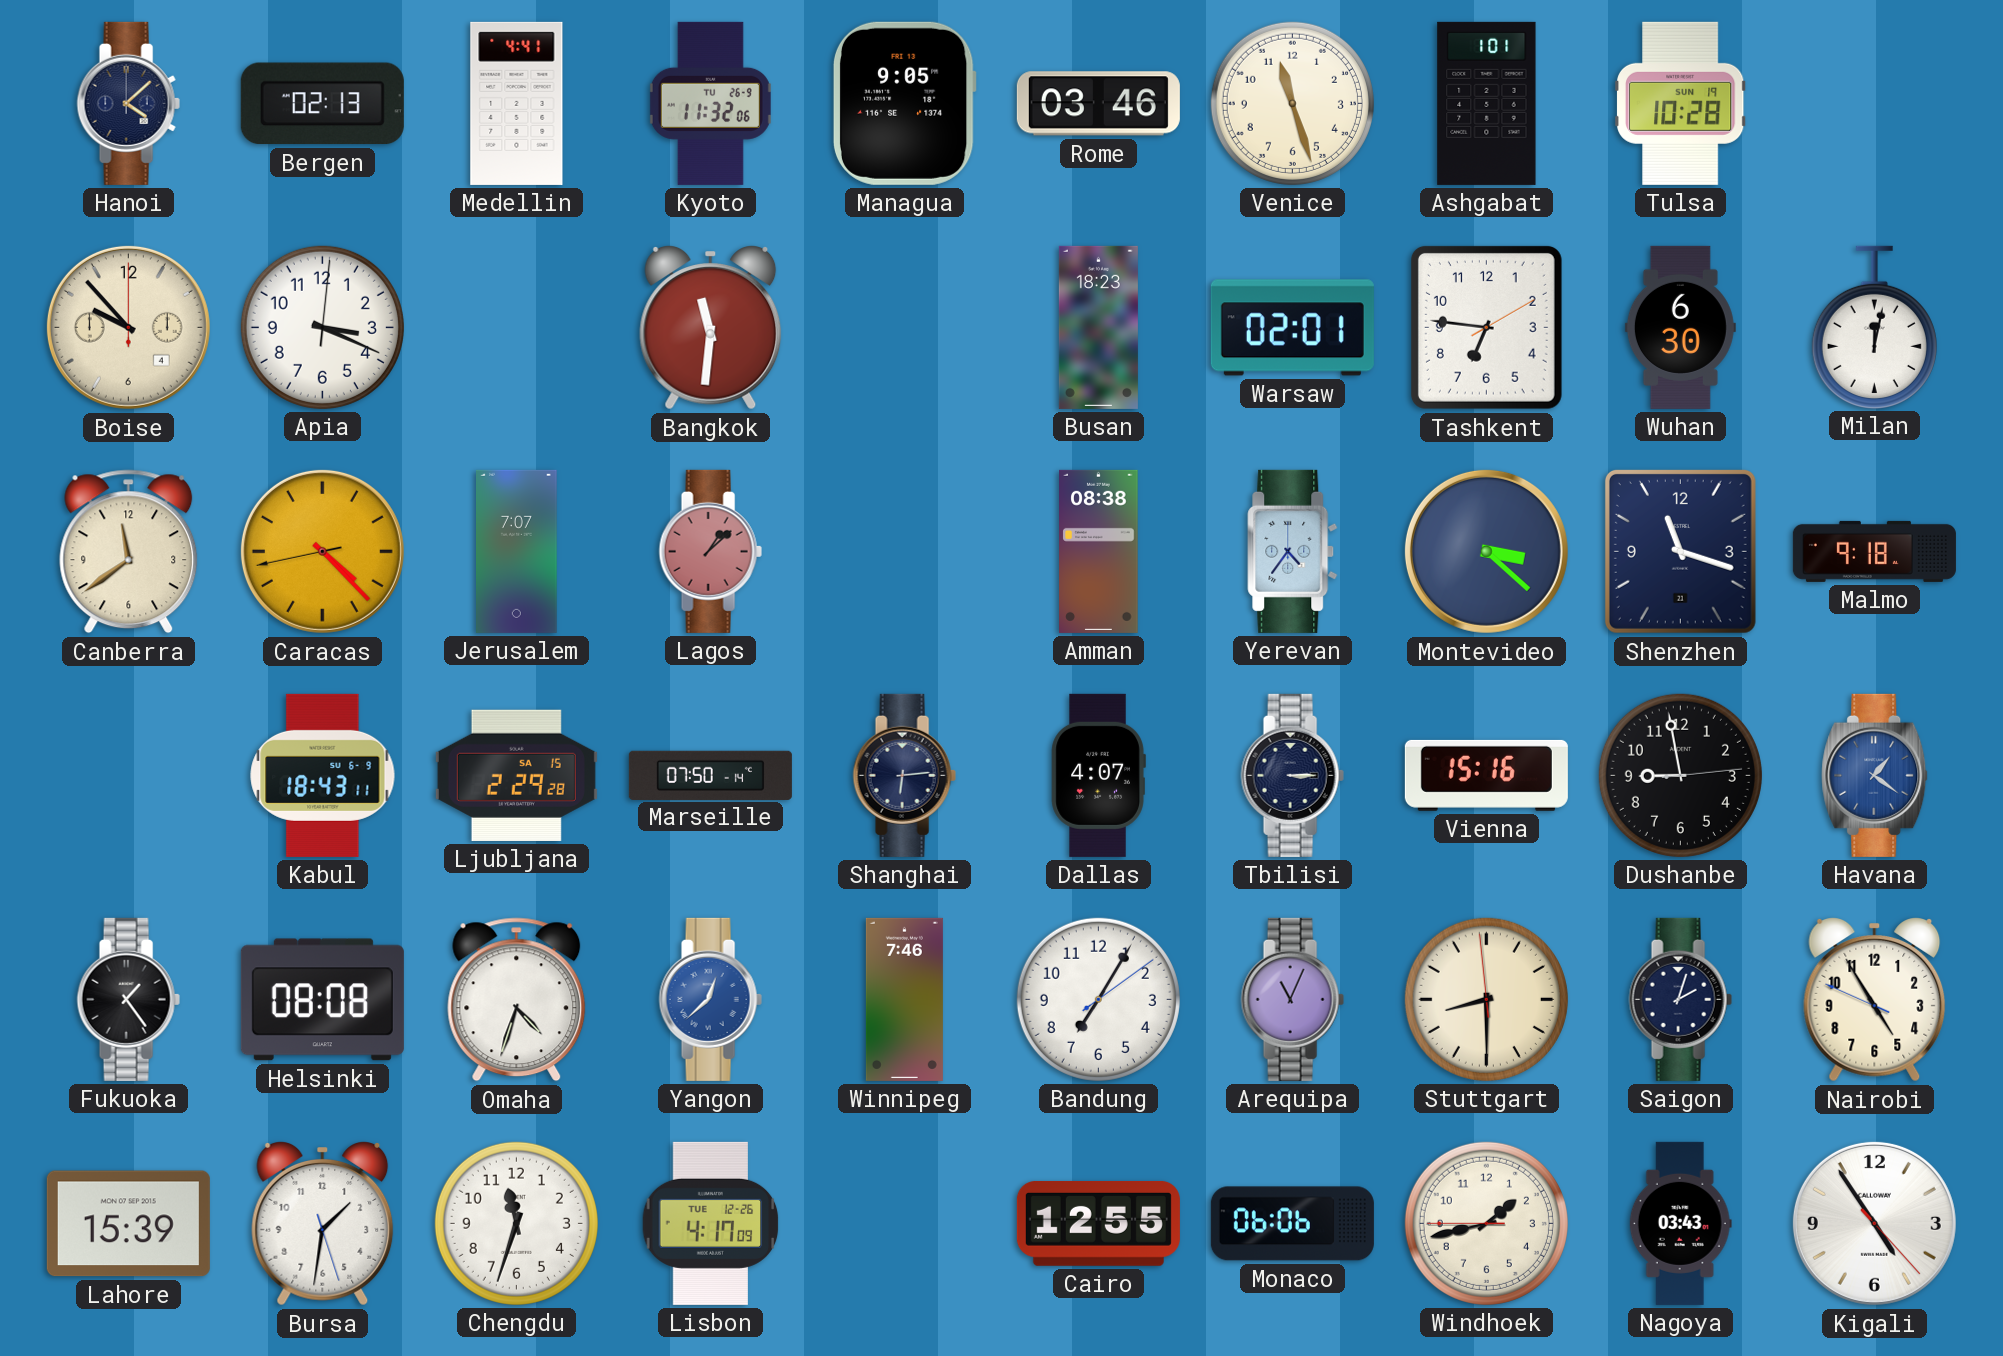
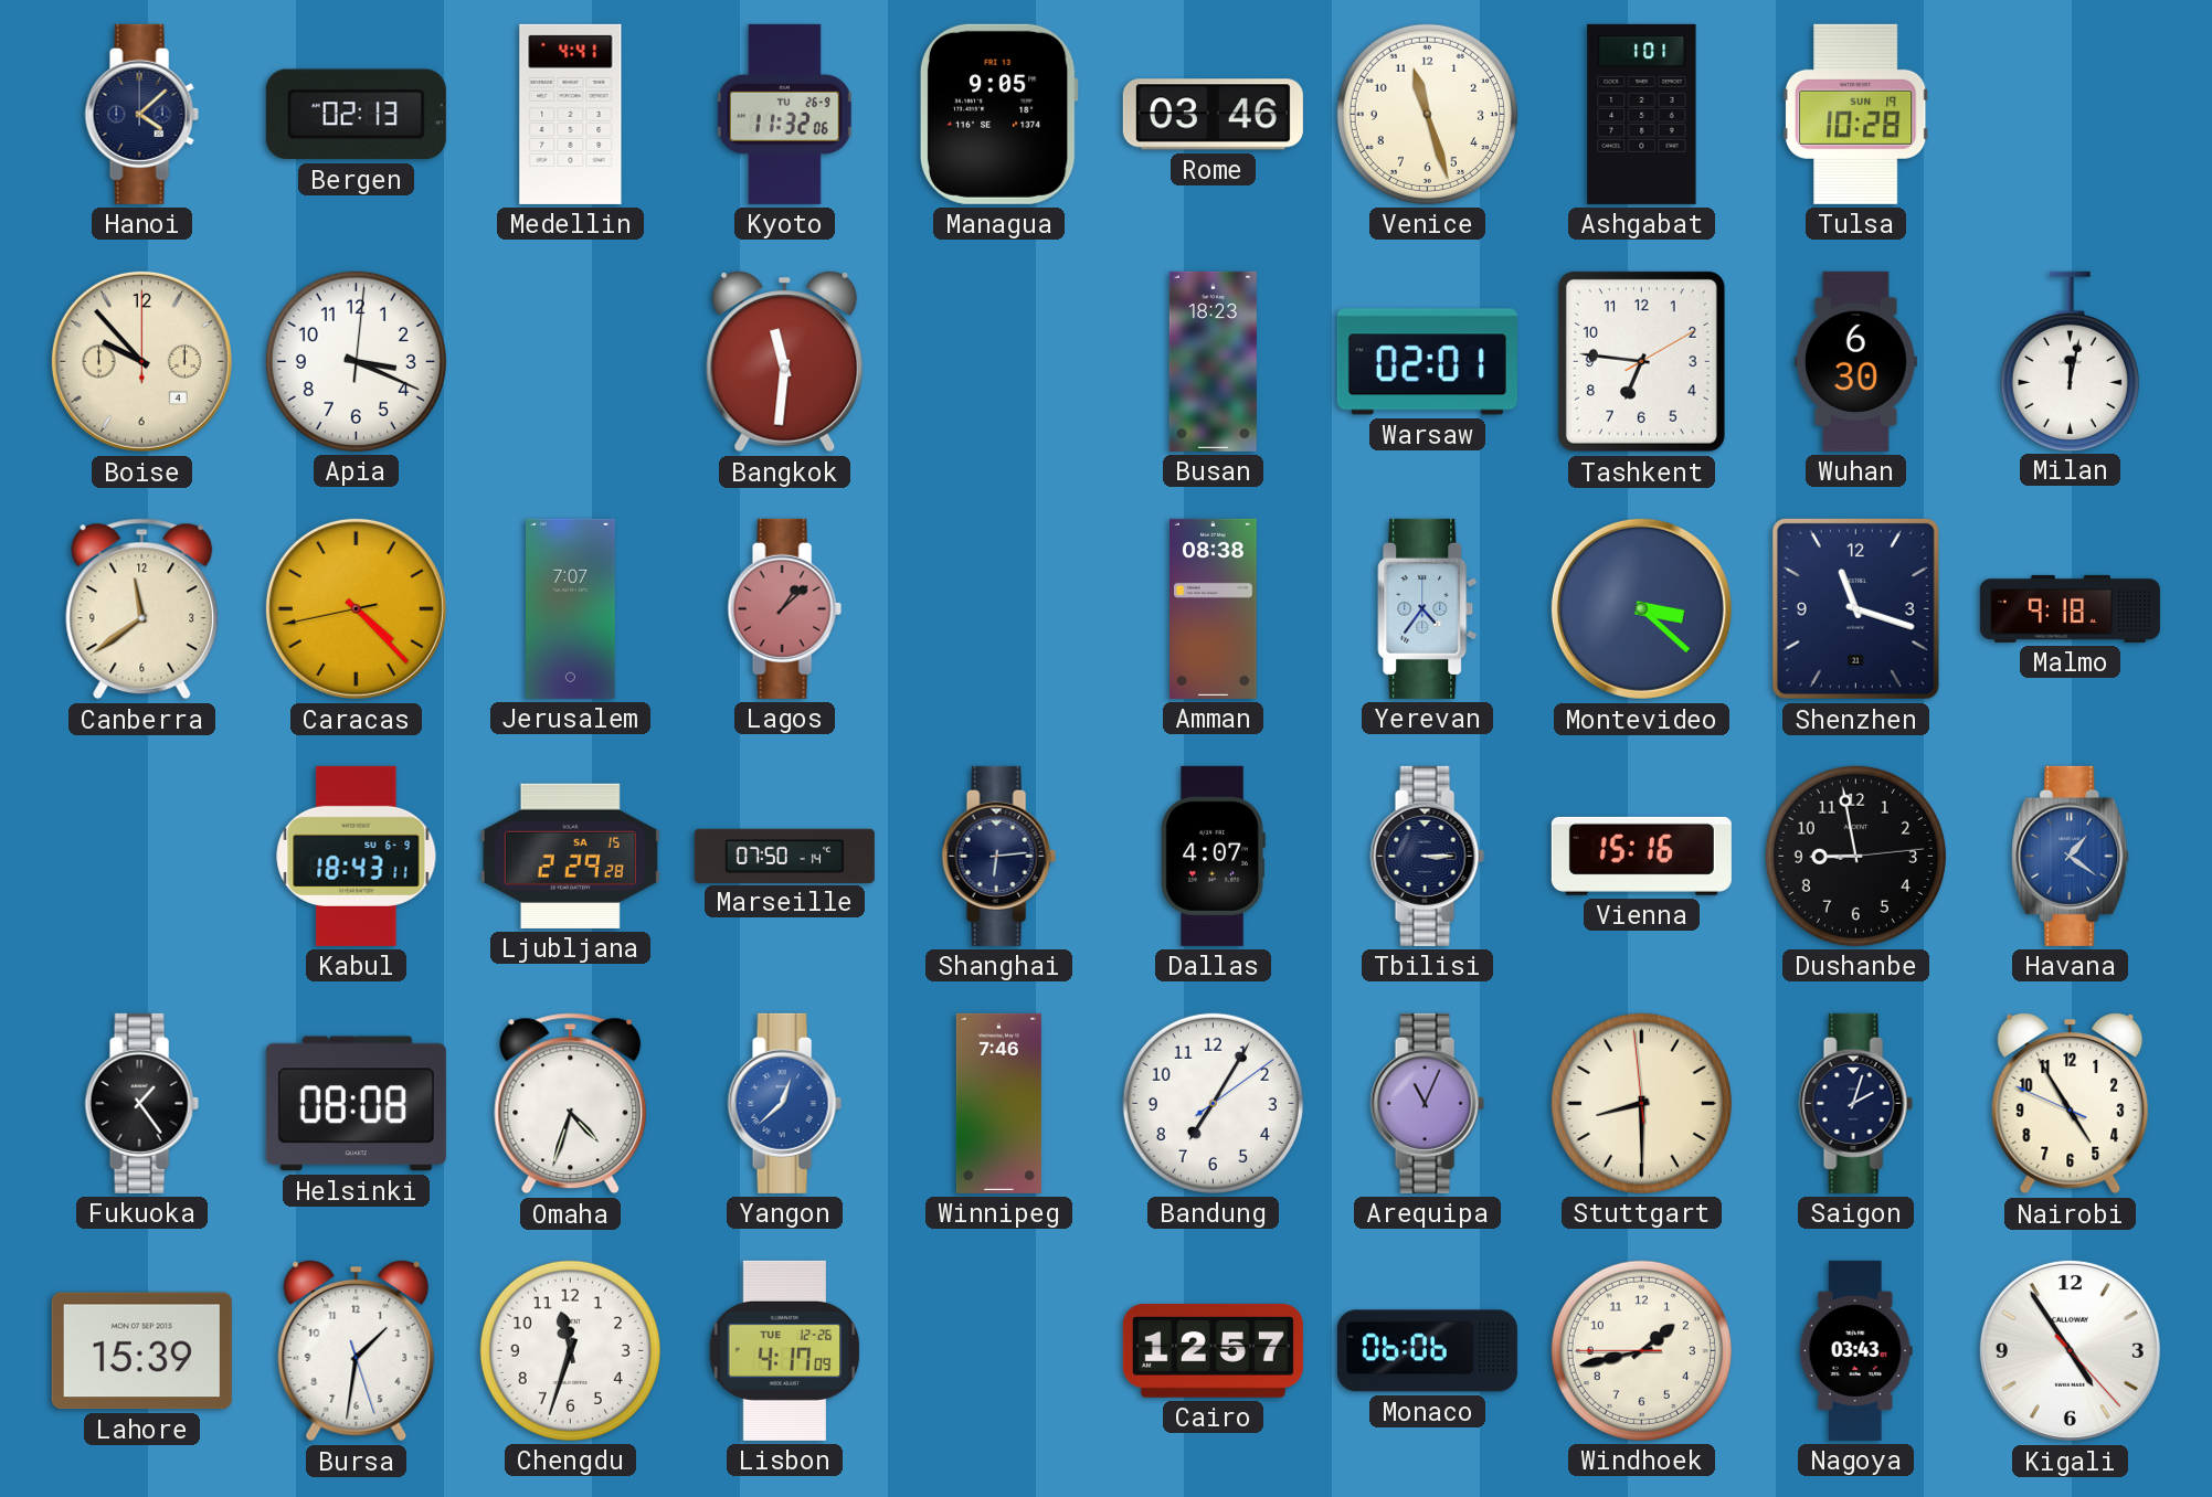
Cairo: 12:55 -> 12:57
